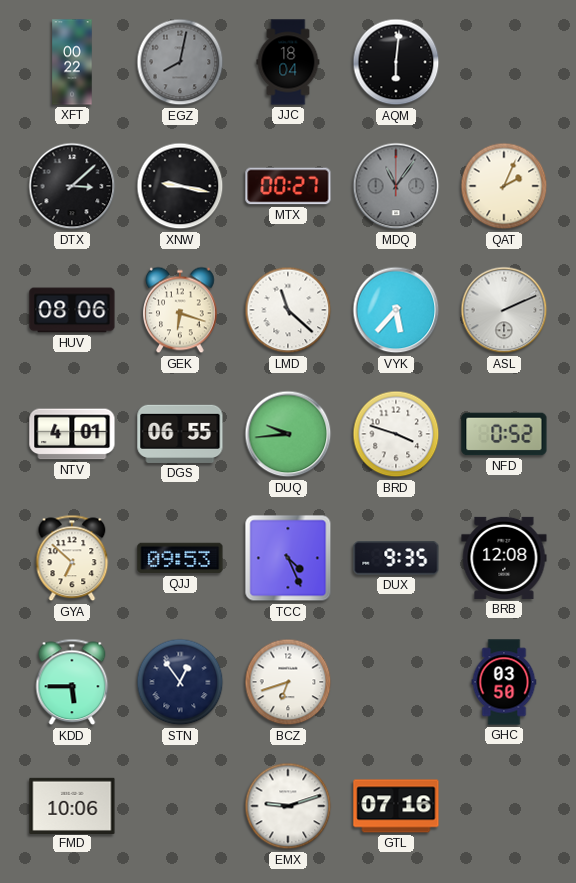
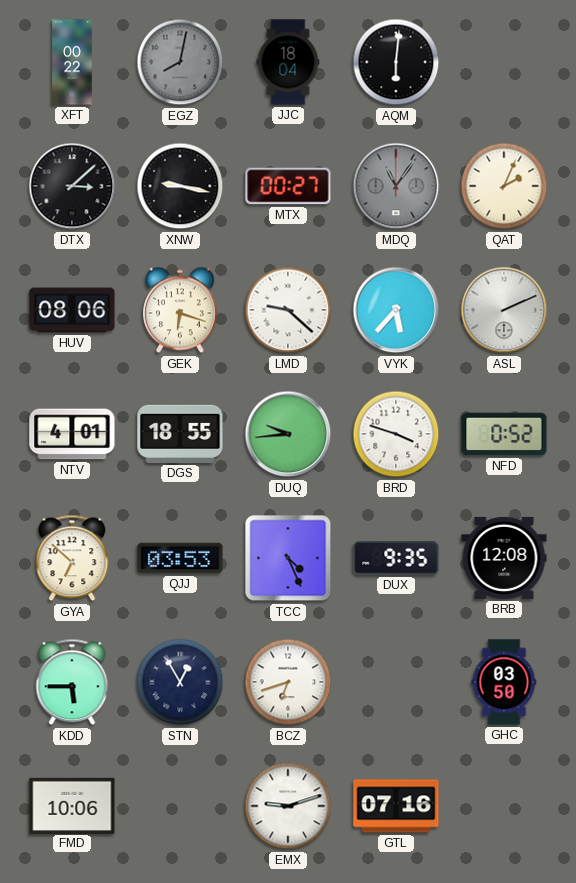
LMD: 11:22 -> 9:22
DGS: 06:55 -> 18:55
QJJ: 09:53 -> 03:53
STN: 12:54 -> 12:55
